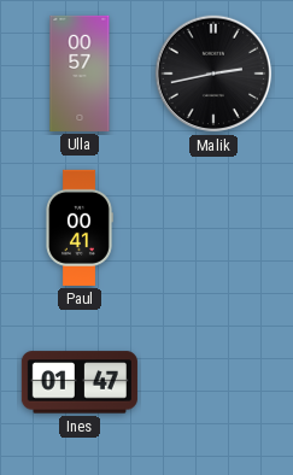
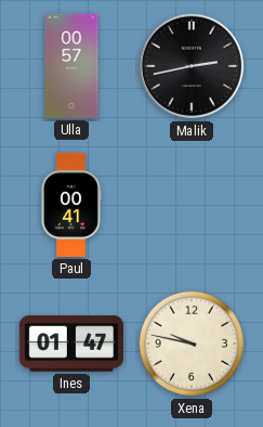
Xena: none -> 9:47
